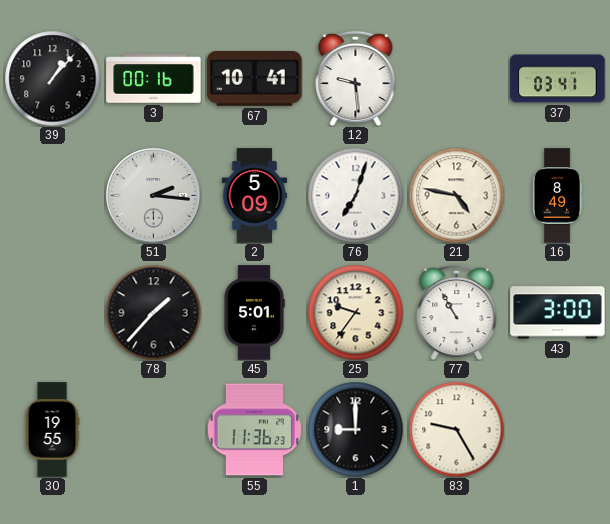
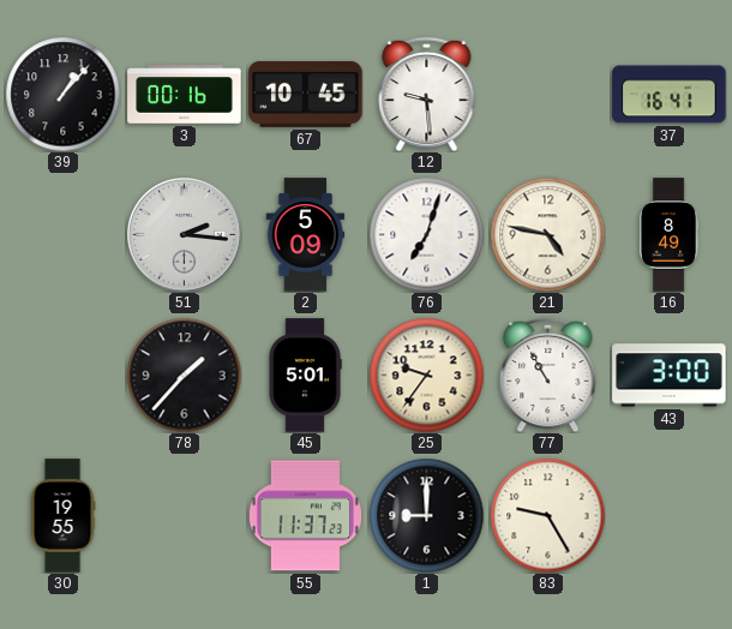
67: 10:41 -> 10:45
37: 03:41 -> 16:41
55: 11:36 -> 11:37
